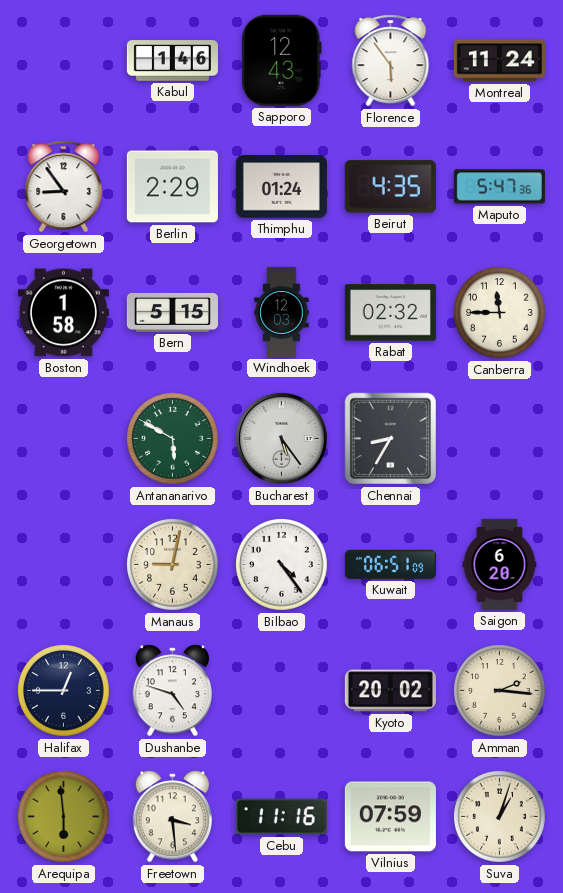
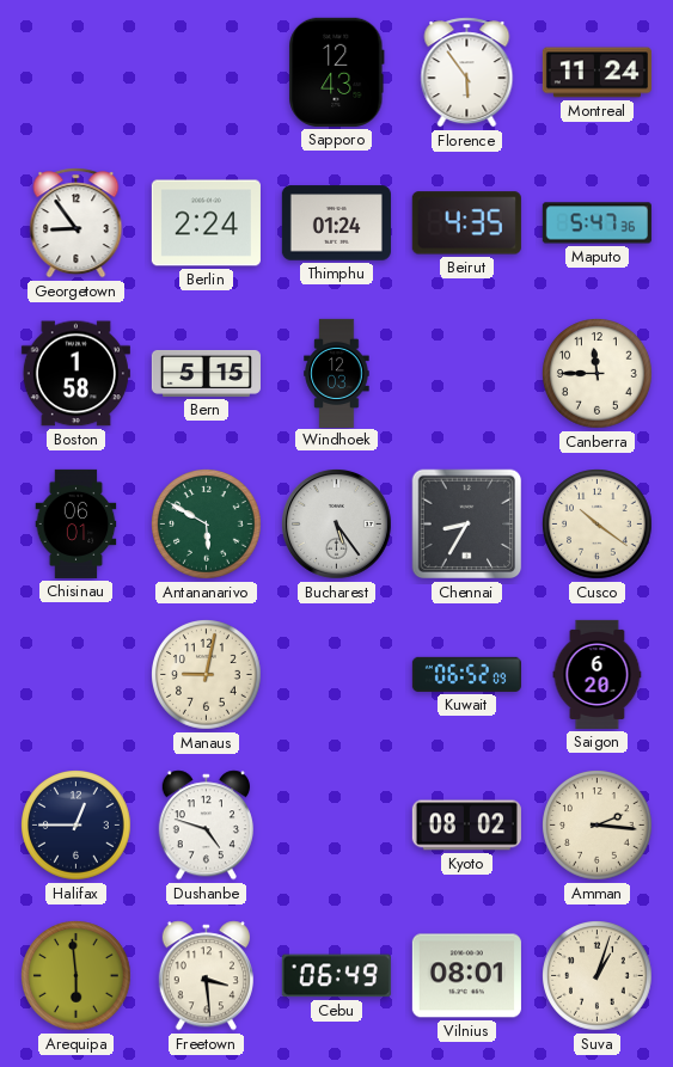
Kabul: 1:46 -> none
Berlin: 2:29 -> 2:24
Rabat: 02:32 -> none
Chisinau: none -> 06:01
Cusco: none -> 10:21
Bilbao: 4:24 -> none
Kuwait: 06:51 -> 06:52
Kyoto: 20:02 -> 08:02
Cebu: 11:16 -> 06:49
Vilnius: 07:59 -> 08:01
